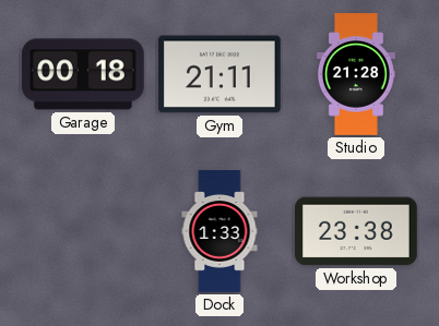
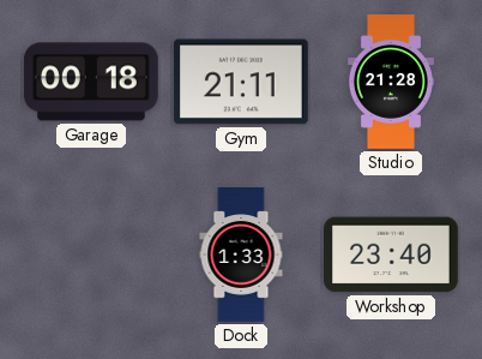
Workshop: 23:38 -> 23:40
